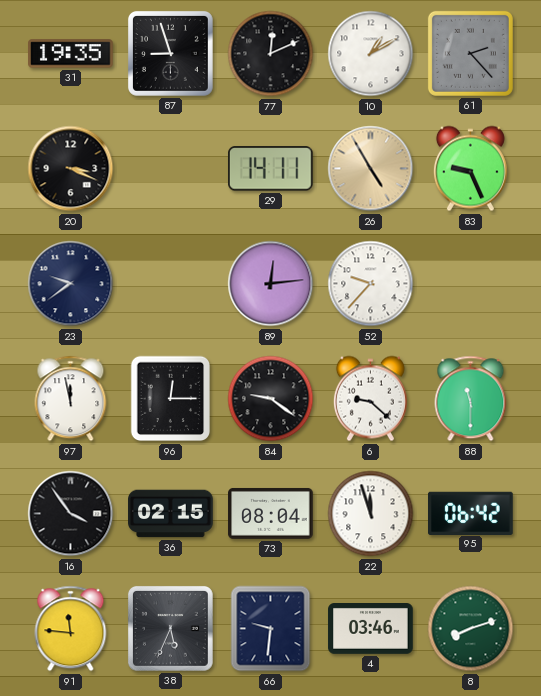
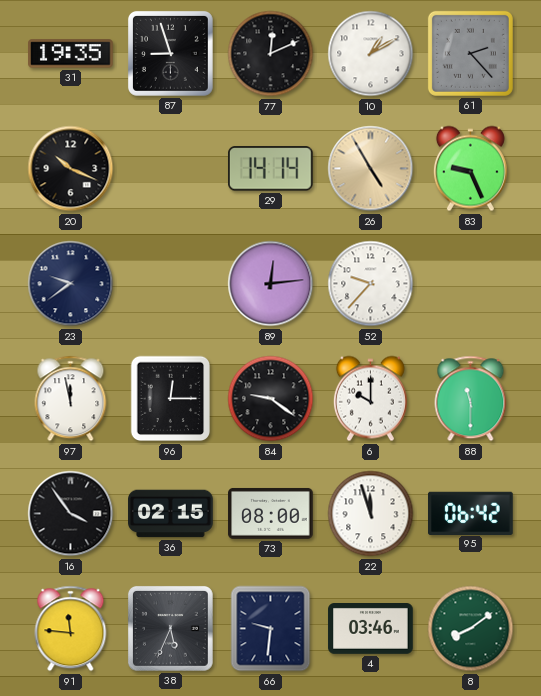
20: 3:19 -> 10:19
29: 14:11 -> 14:14
6: 9:22 -> 10:00
73: 08:04 -> 08:00
8: 8:12 -> 8:09
